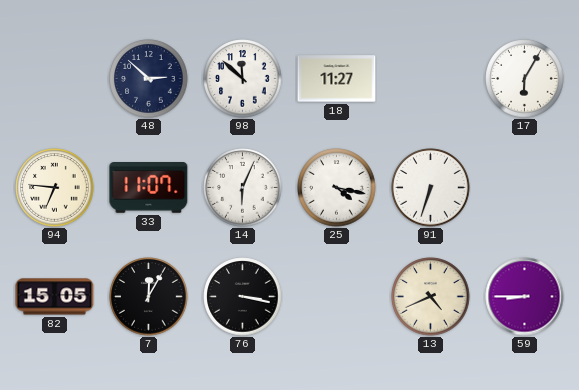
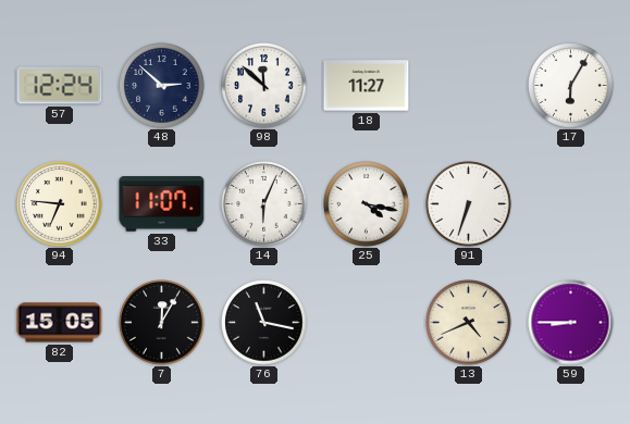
57: none -> 12:24
76: 3:17 -> 11:17
